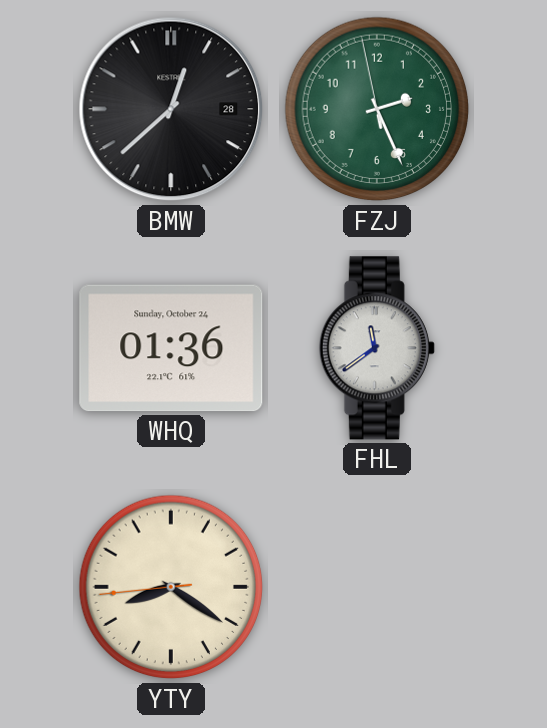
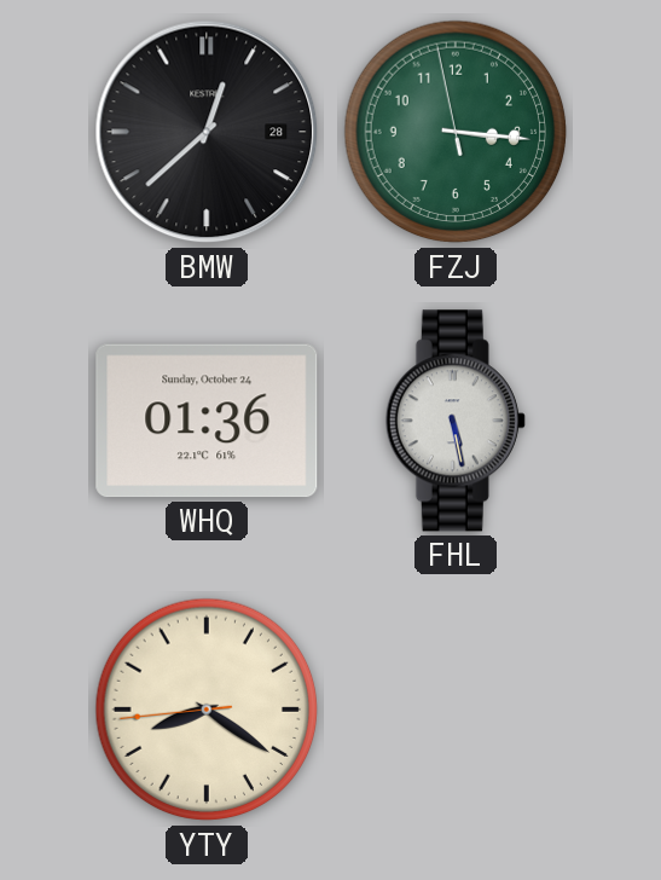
FZJ: 2:25 -> 3:15
FHL: 11:39 -> 5:28
